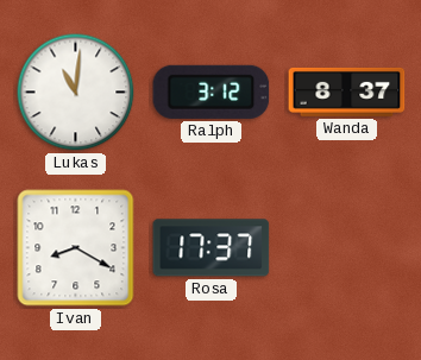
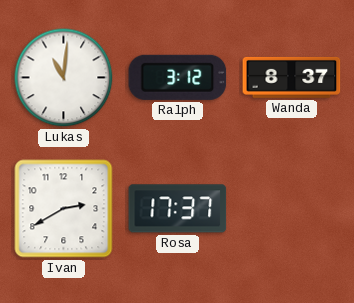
Ivan: 8:20 -> 2:40
